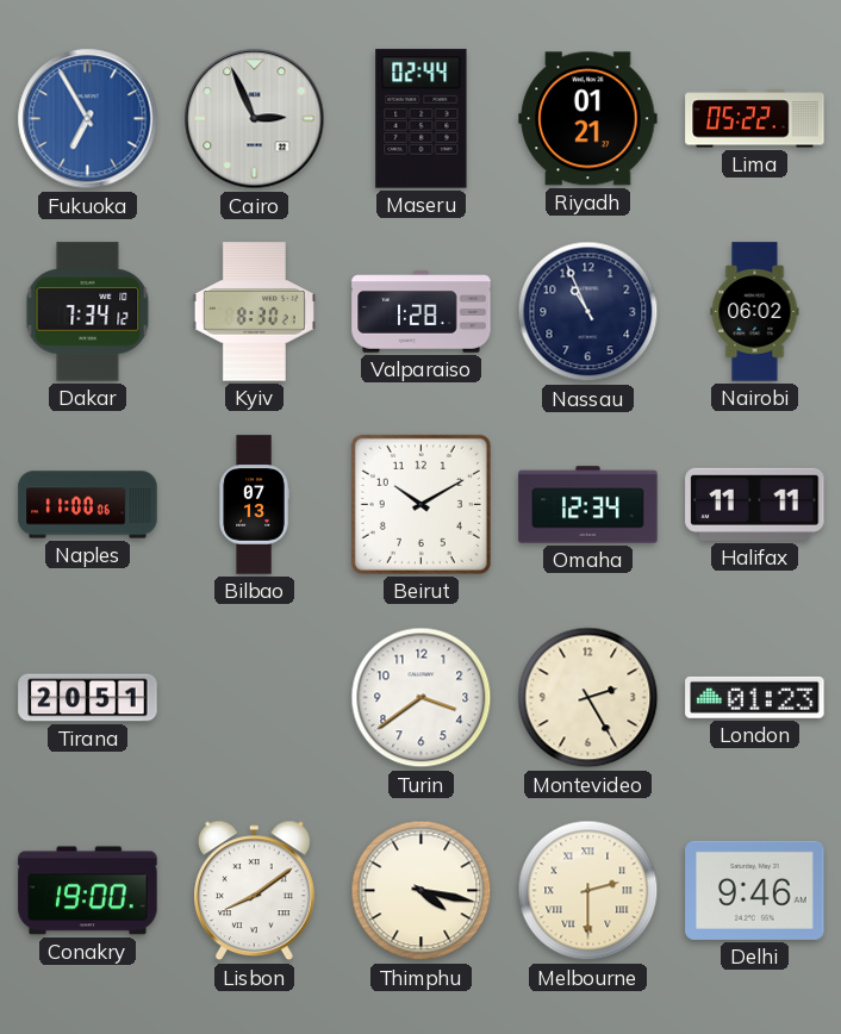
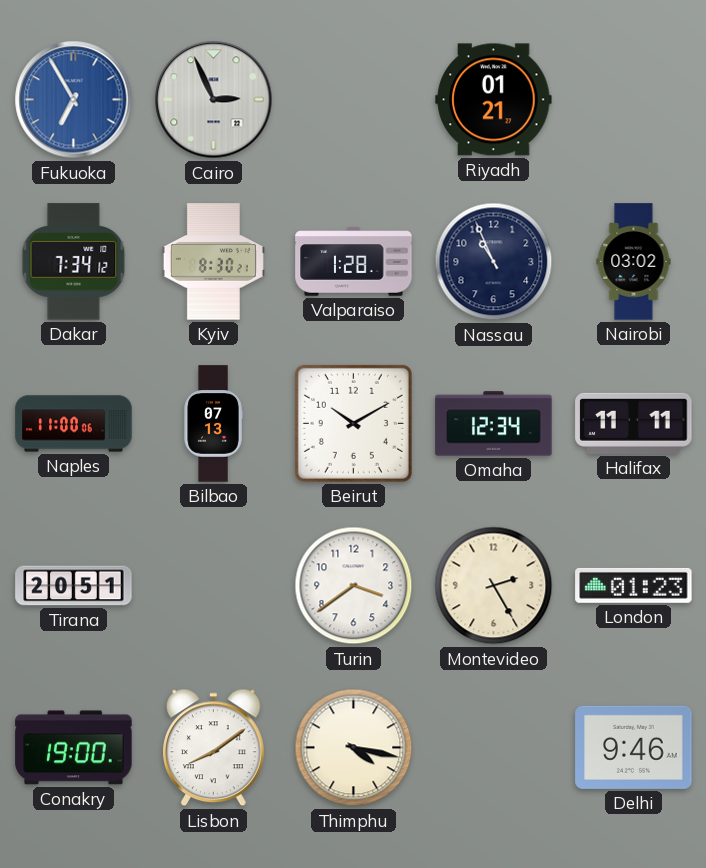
Maseru: 02:44 -> none
Lima: 05:22 -> none
Nairobi: 06:02 -> 03:02
Melbourne: 2:30 -> none
